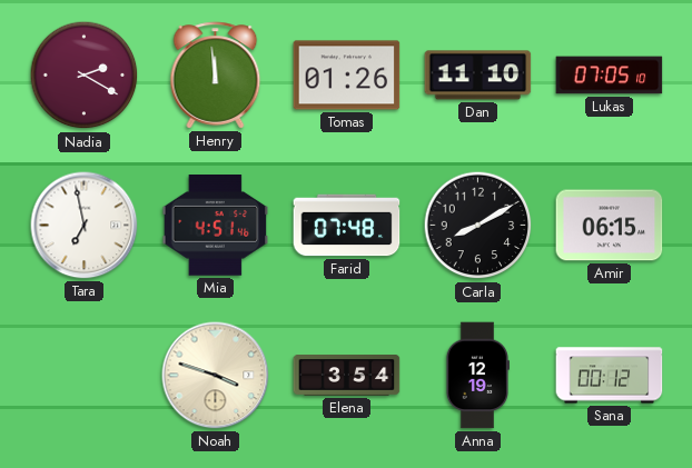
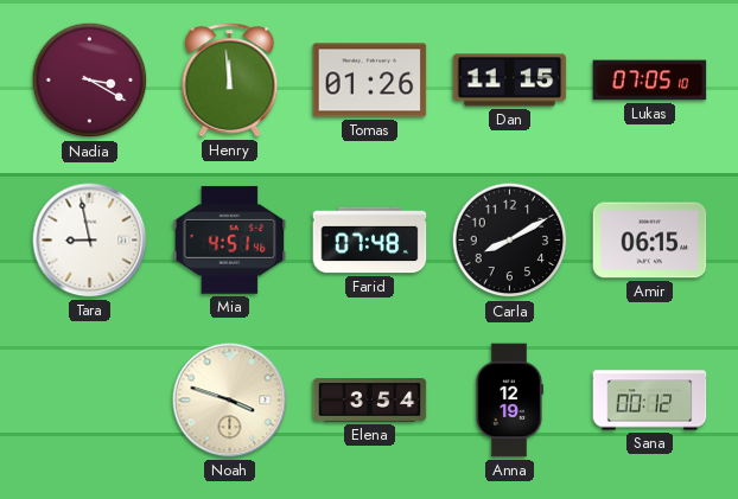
Nadia: 2:20 -> 3:20
Dan: 11:10 -> 11:15
Tara: 6:58 -> 8:58
